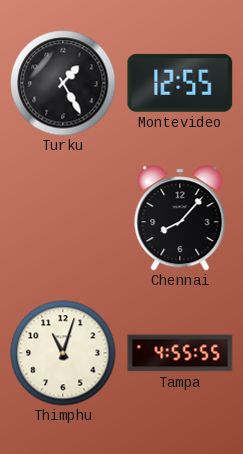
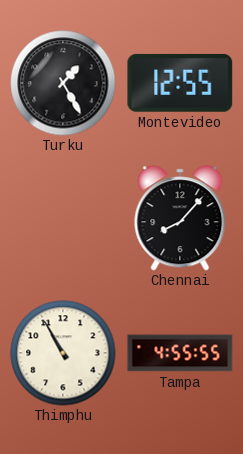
Thimphu: 11:03 -> 10:55
